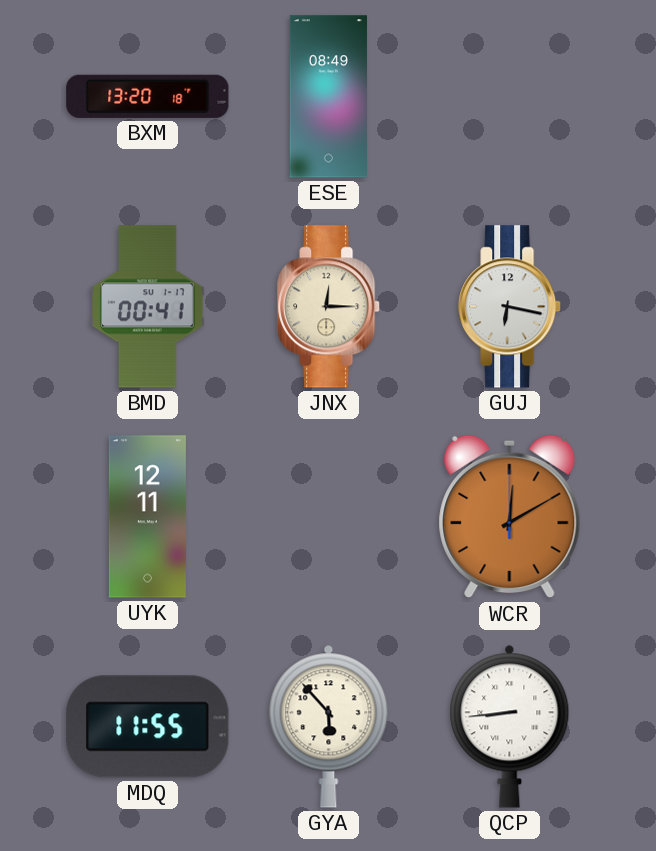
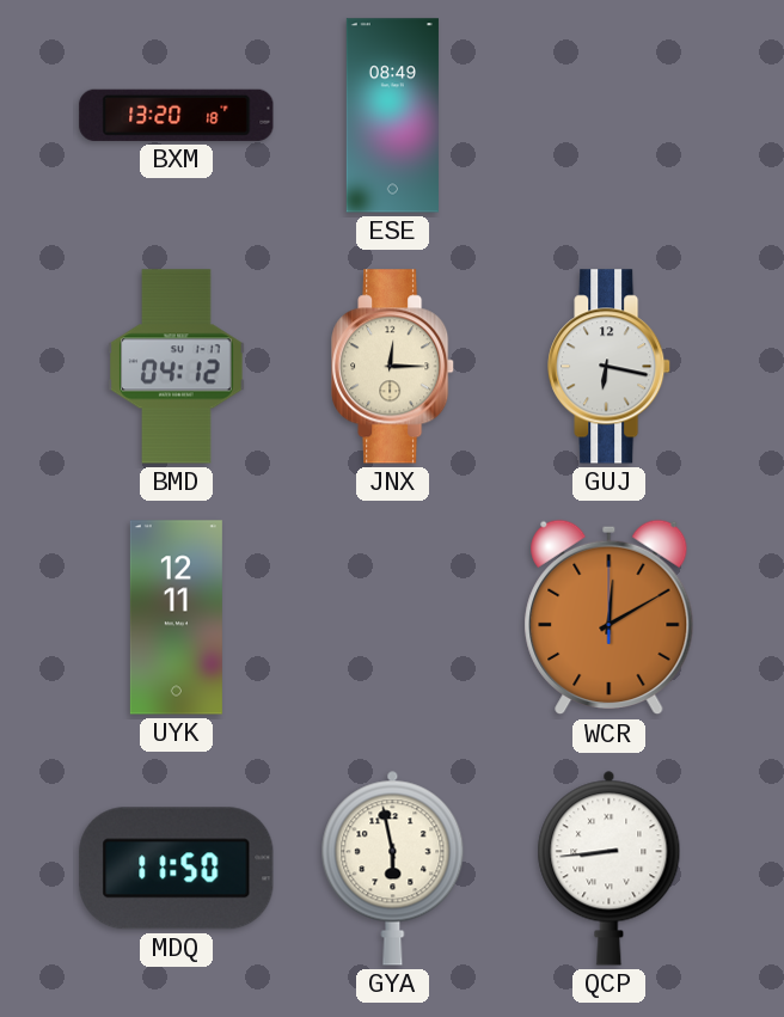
BMD: 00:41 -> 04:12
MDQ: 11:55 -> 11:50
GYA: 5:53 -> 5:58
